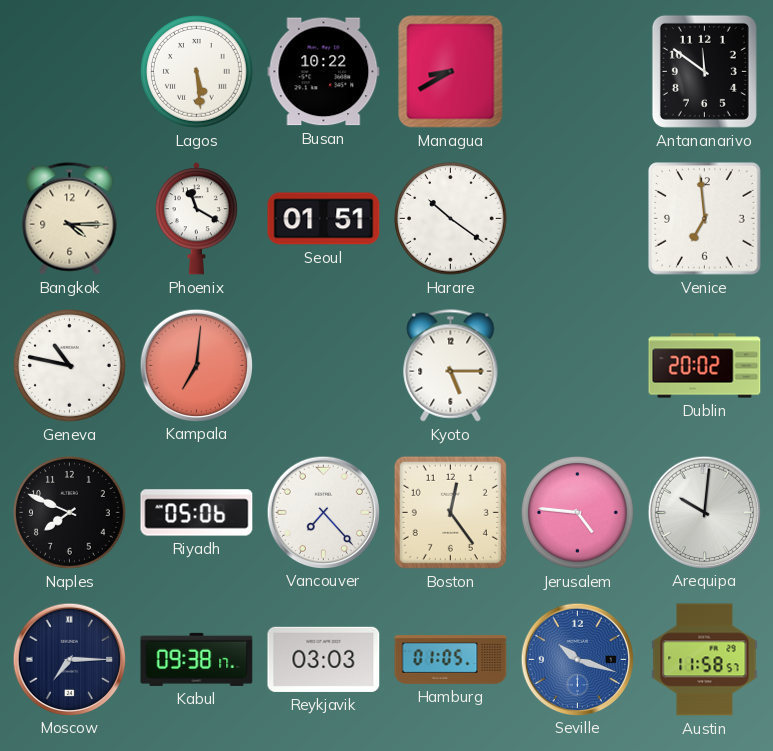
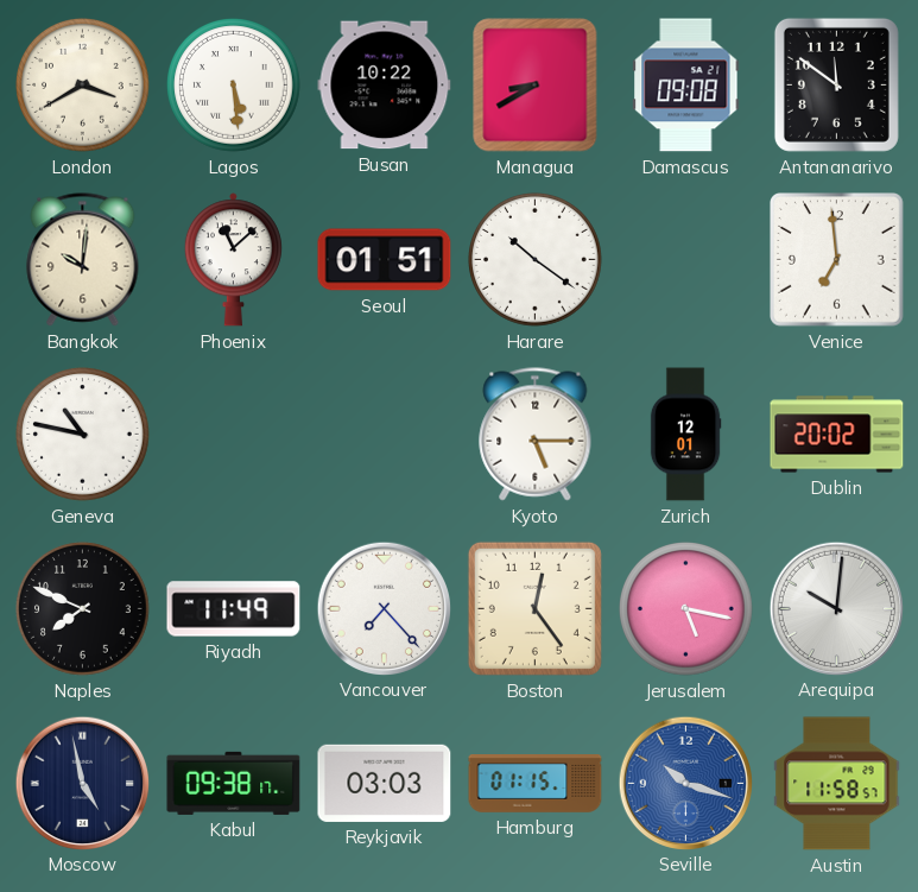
London: none -> 3:40
Damascus: none -> 09:08
Bangkok: 4:15 -> 10:01
Phoenix: 11:20 -> 11:08
Kampala: 7:01 -> none
Zurich: none -> 12:01
Riyadh: 05:06 -> 11:49
Jerusalem: 4:46 -> 5:17
Moscow: 7:15 -> 4:58
Hamburg: 01:05 -> 01:15
